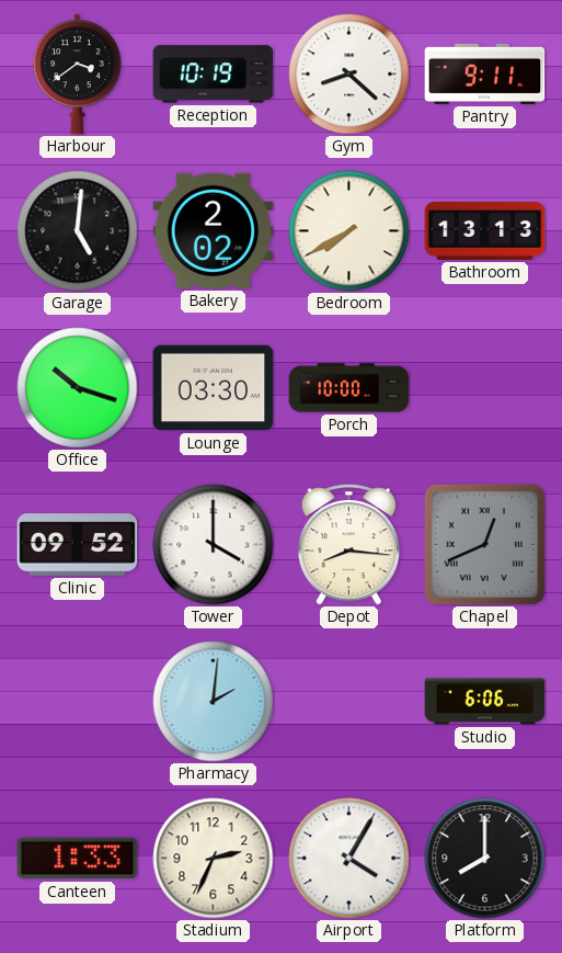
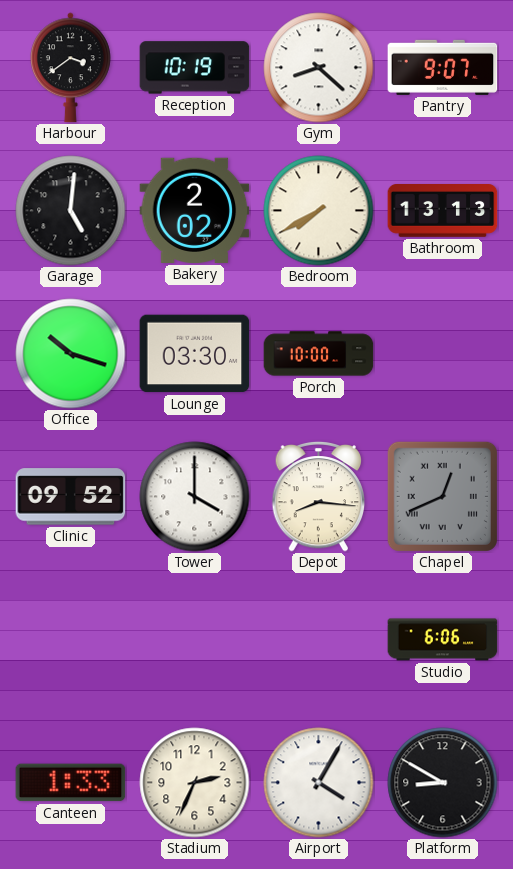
Pantry: 9:11 -> 9:07
Pharmacy: 2:01 -> none
Platform: 8:00 -> 8:50
